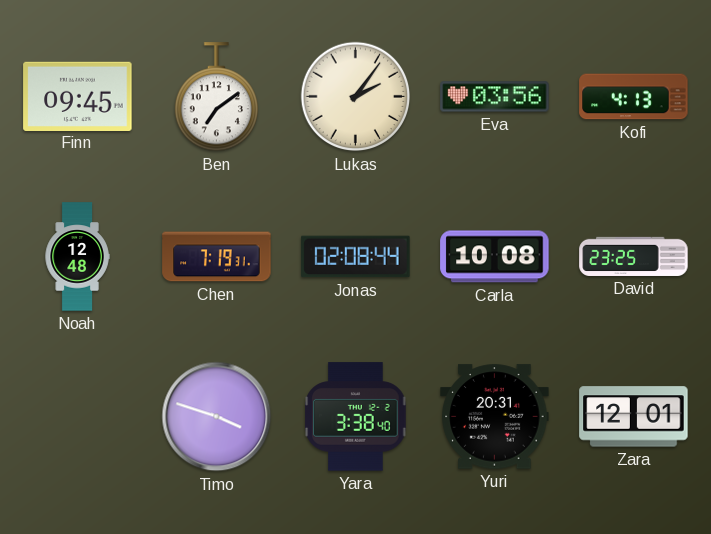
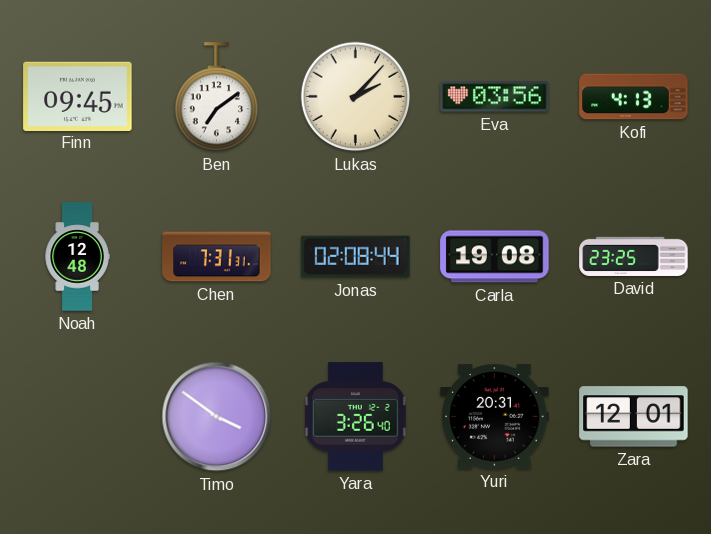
Lukas: 2:06 -> 2:07
Chen: 7:19 -> 7:31
Carla: 10:08 -> 19:08
Timo: 3:48 -> 3:51
Yara: 3:38 -> 3:26
